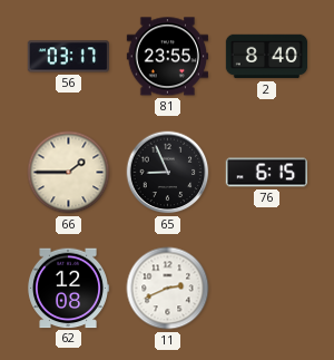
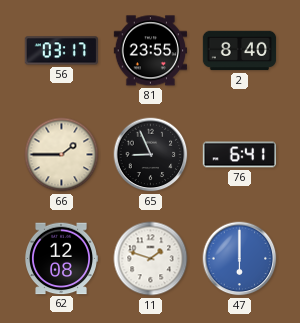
76: 6:15 -> 6:41
11: 2:41 -> 1:48
47: none -> 6:00
